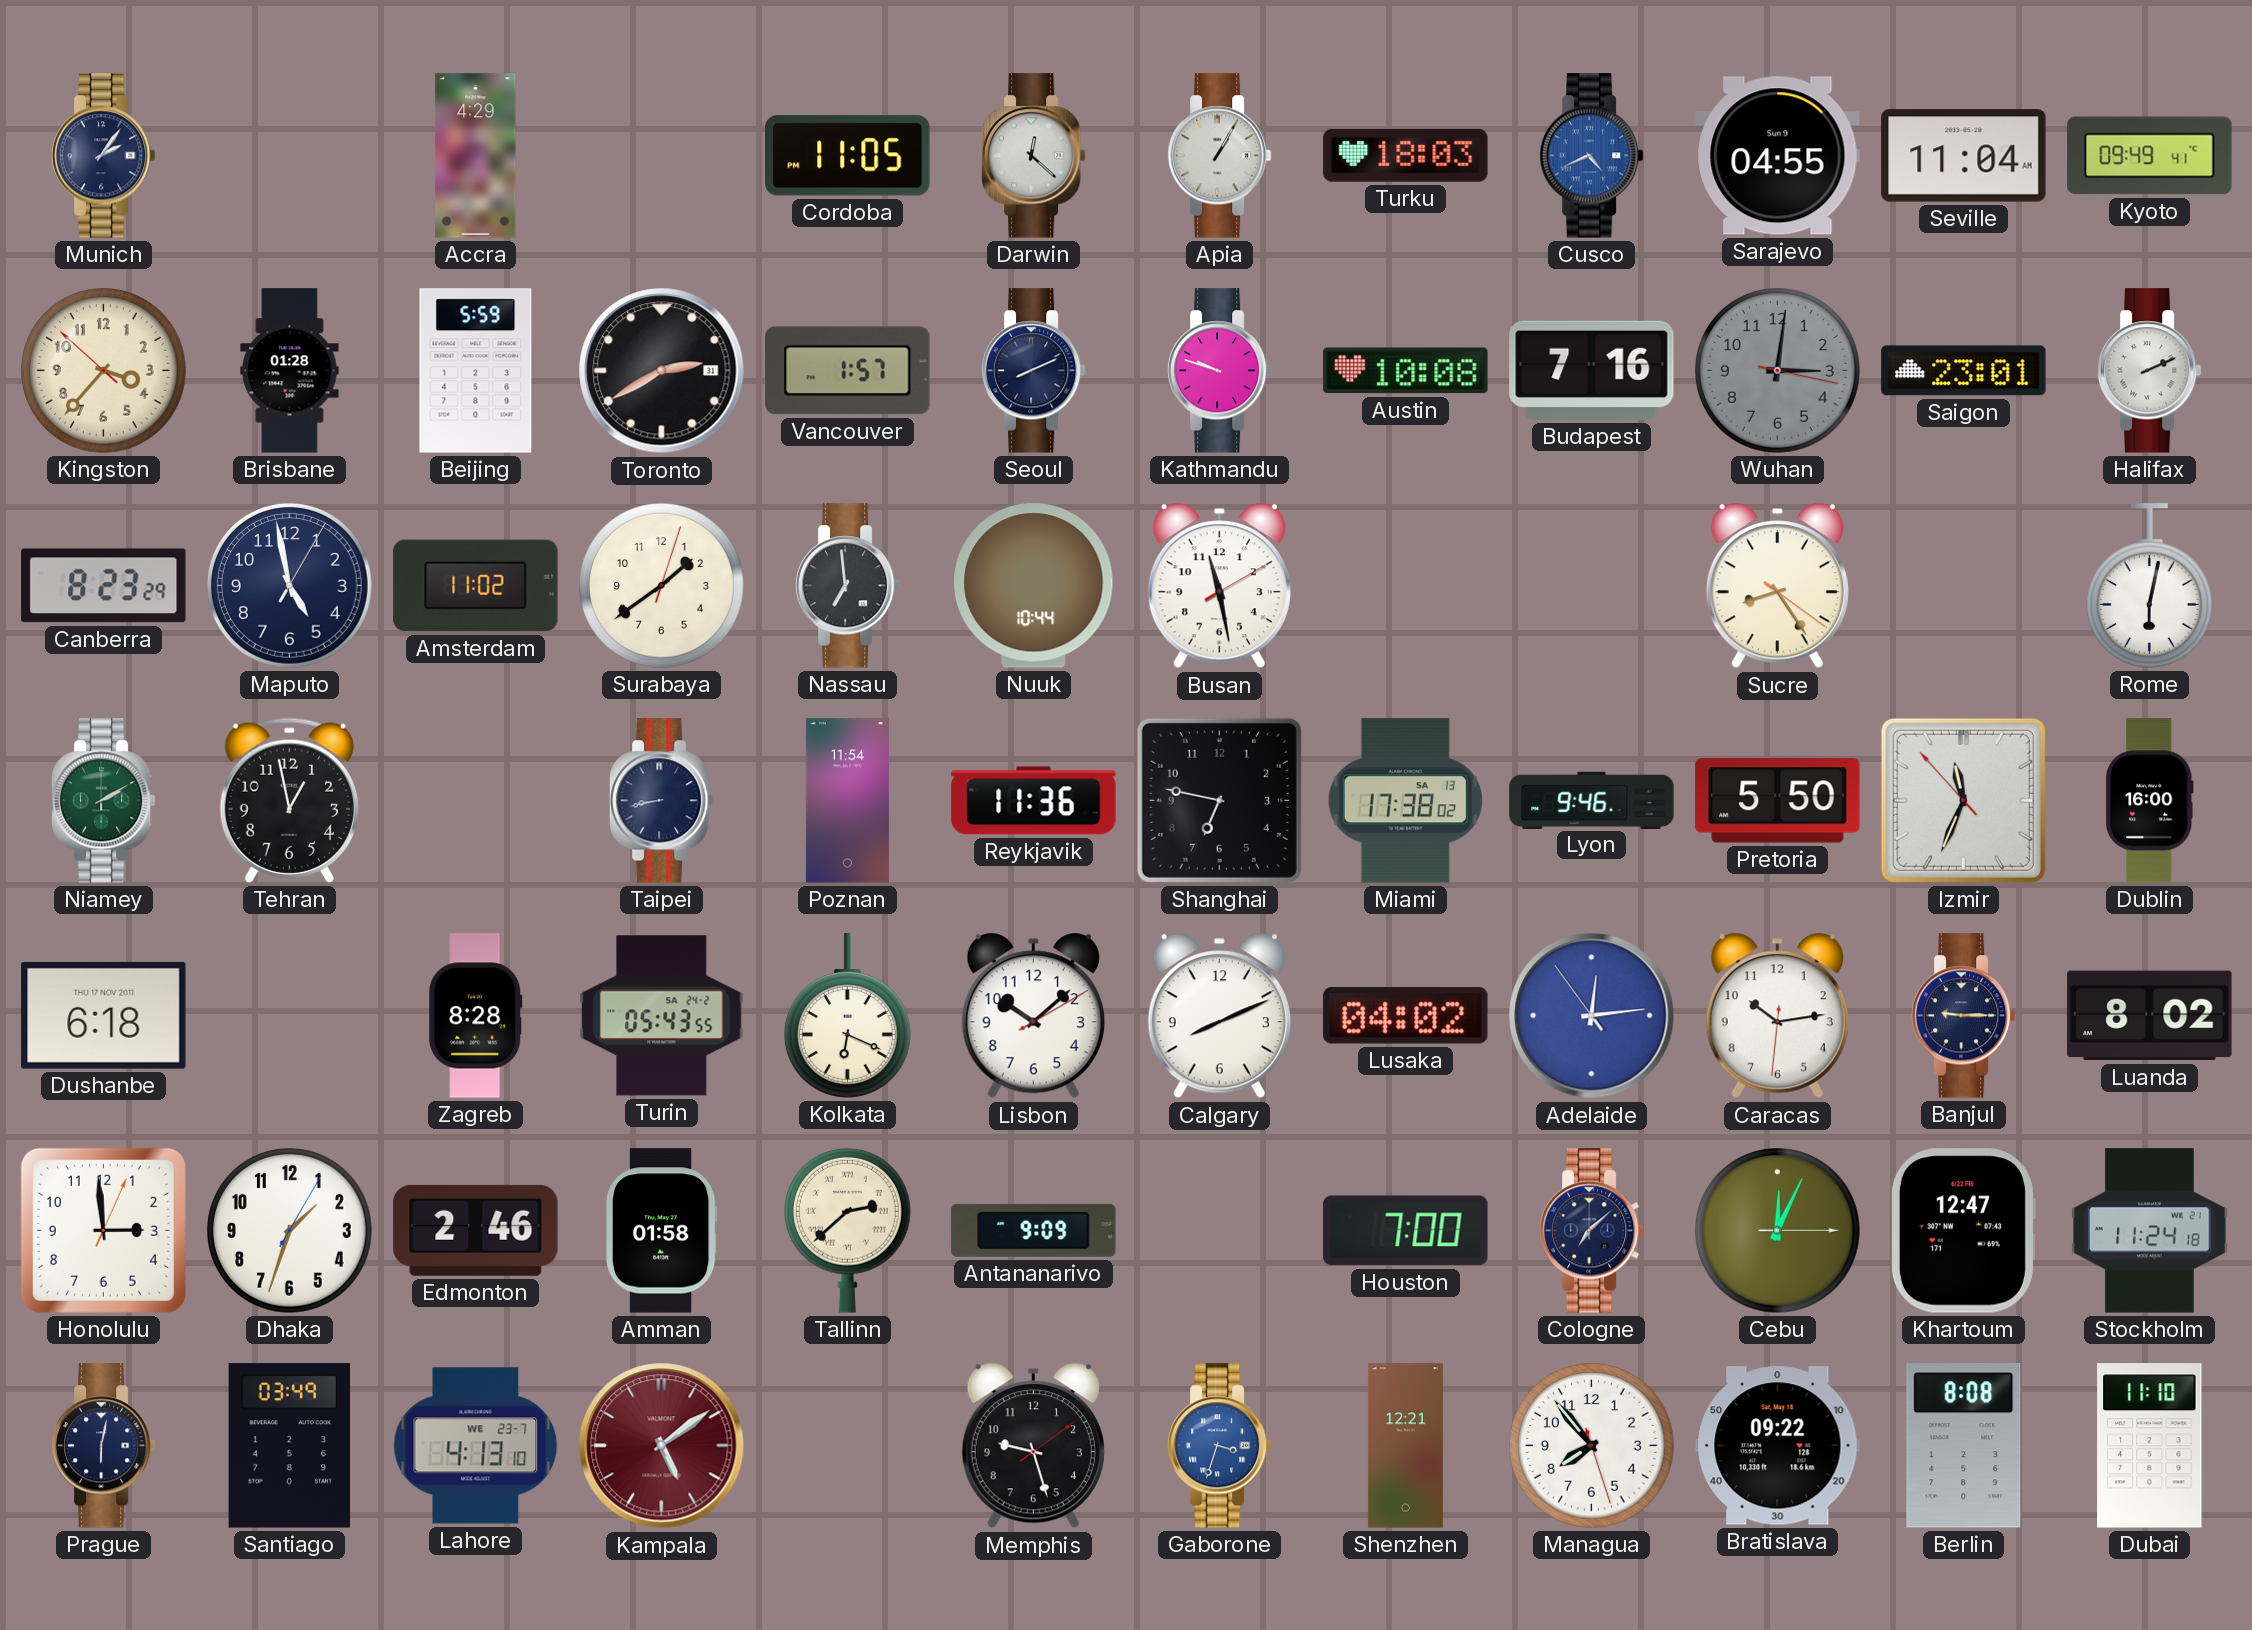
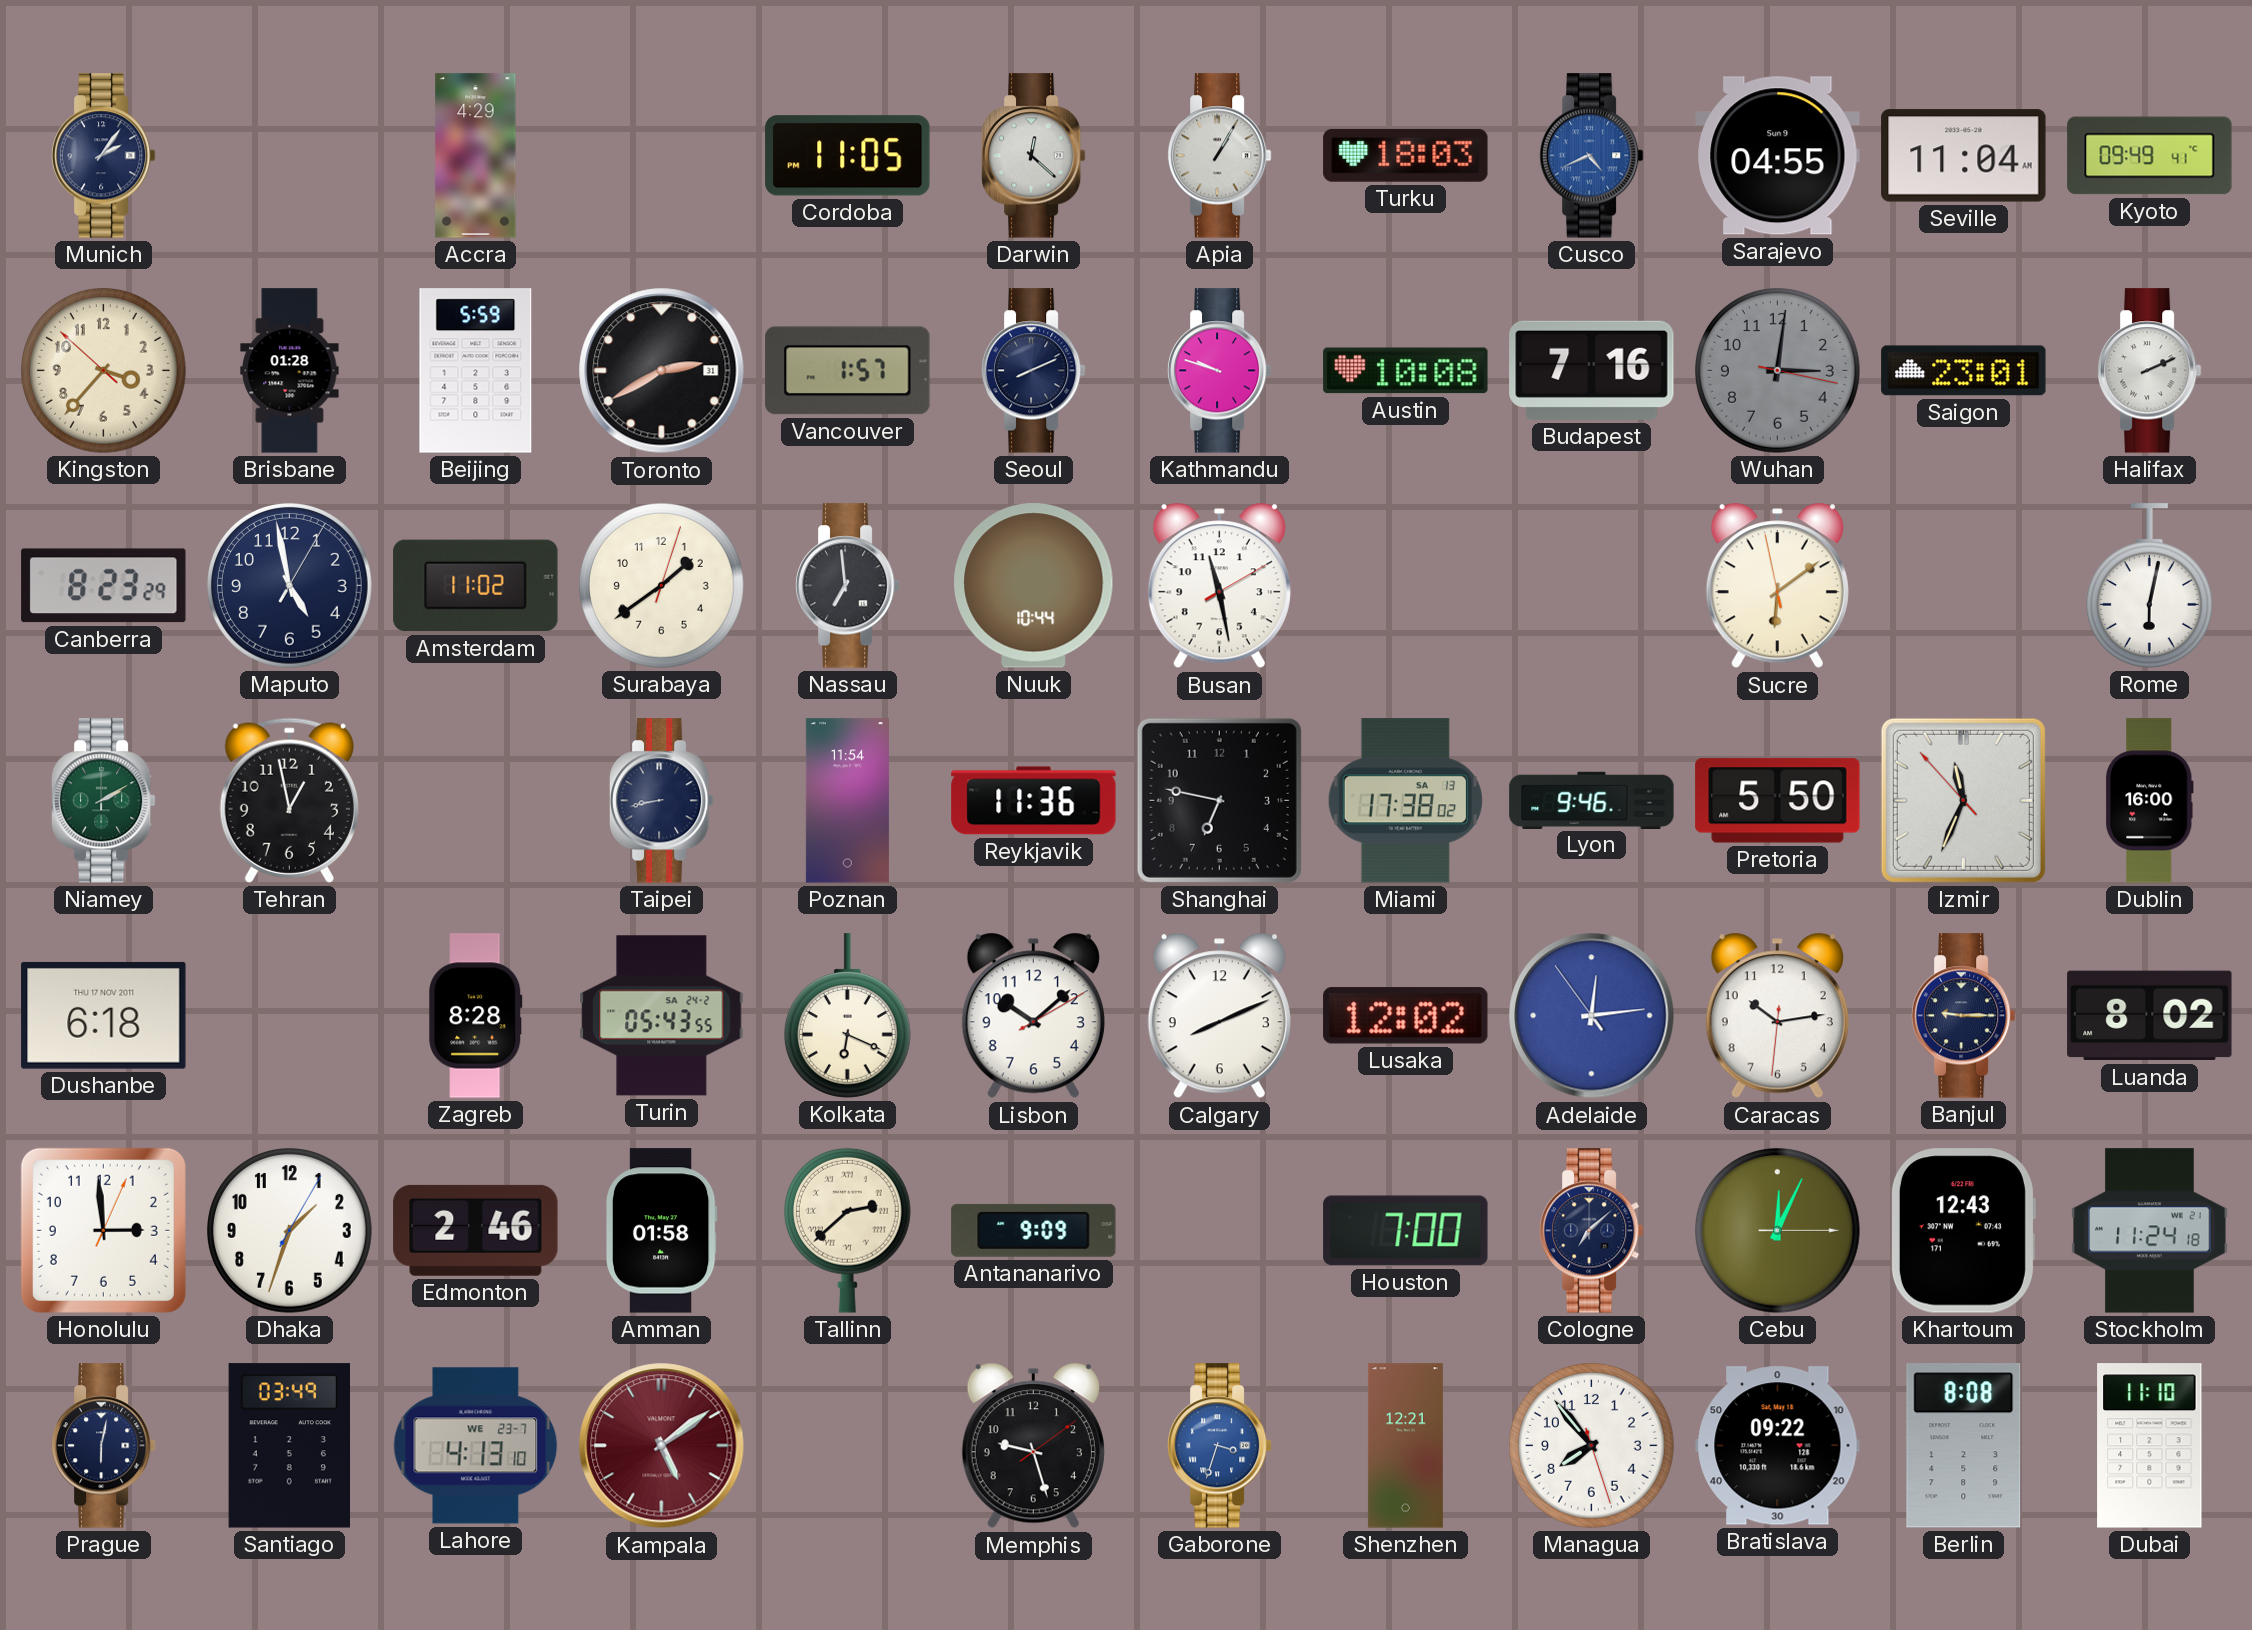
Sucre: 8:24 -> 6:08
Lusaka: 04:02 -> 12:02
Khartoum: 12:47 -> 12:43
